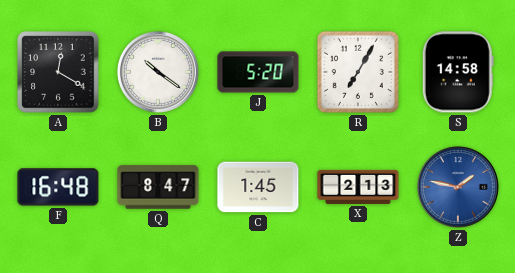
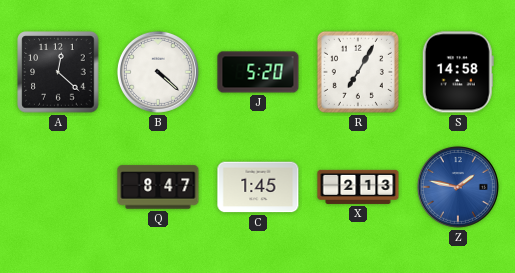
A: 12:20 -> 12:22
B: 10:21 -> 4:22
F: 16:48 -> none
